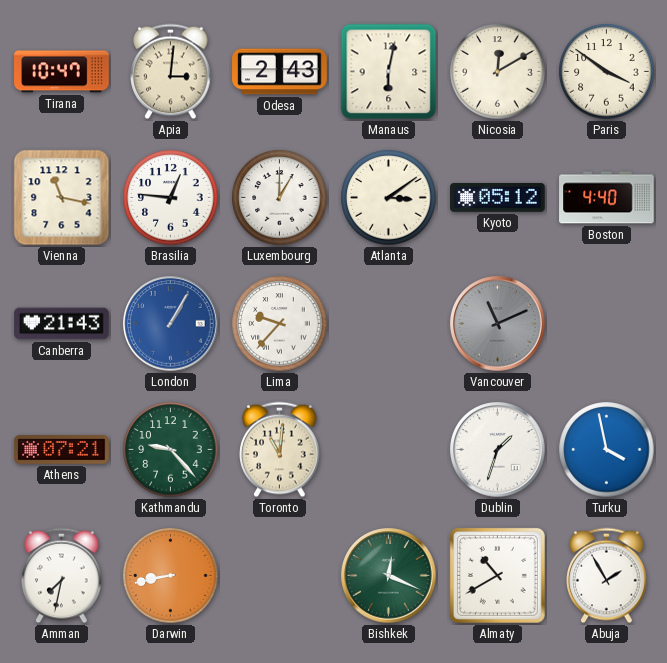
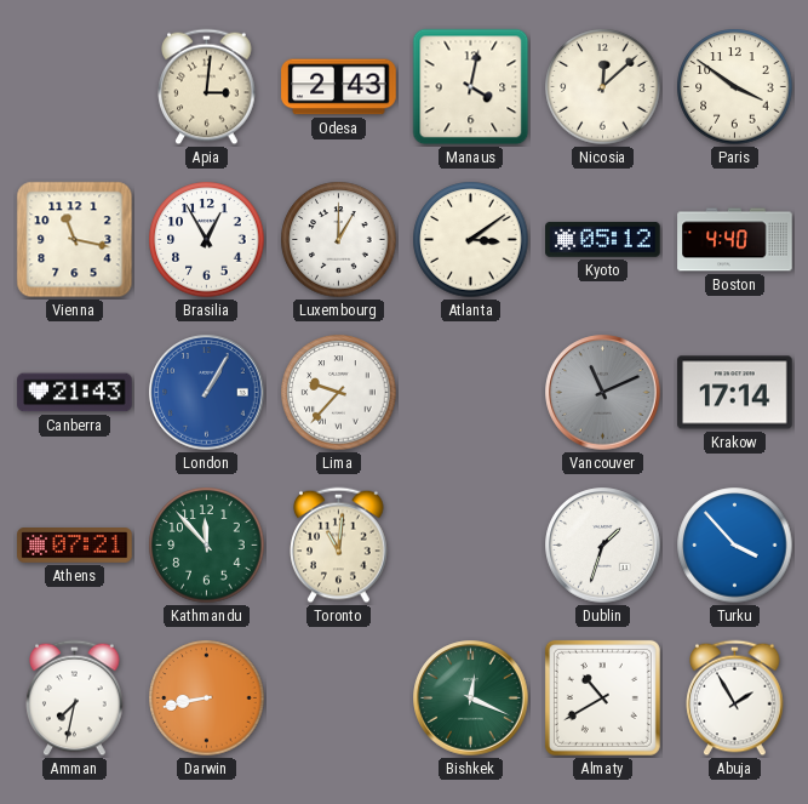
Tirana: 10:47 -> none
Manaus: 6:02 -> 4:02
Nicosia: 12:10 -> 12:08
Brasilia: 12:46 -> 12:55
Krakow: none -> 17:14
Kathmandu: 9:23 -> 11:53
Turku: 3:58 -> 3:53
